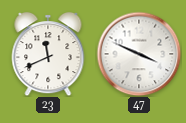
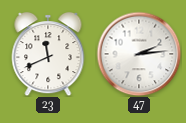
47: 3:49 -> 2:14
